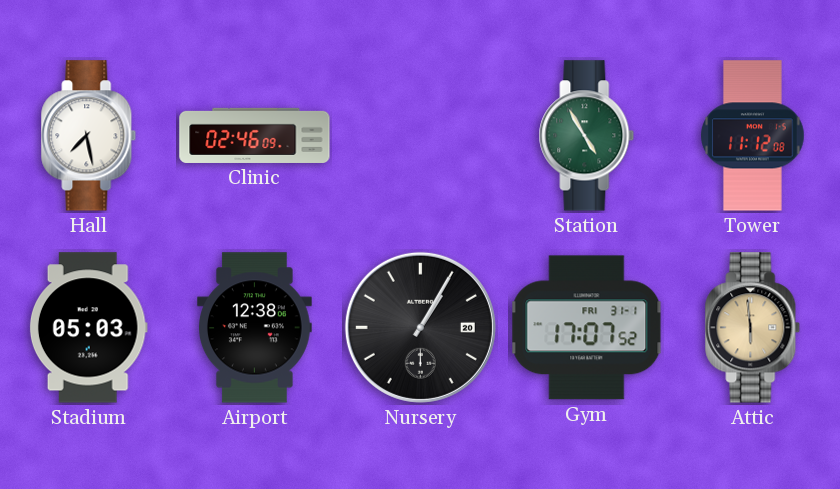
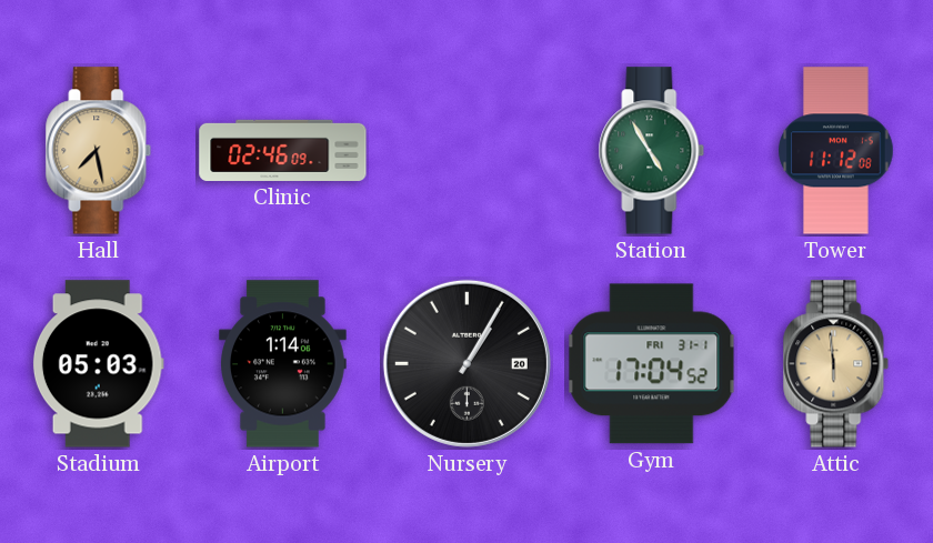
Hall dial: white -> champagne
Airport: 12:38 -> 1:14
Gym: 17:07 -> 17:04
